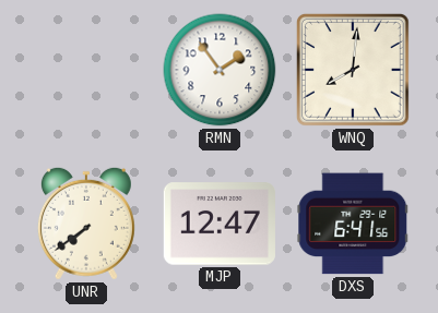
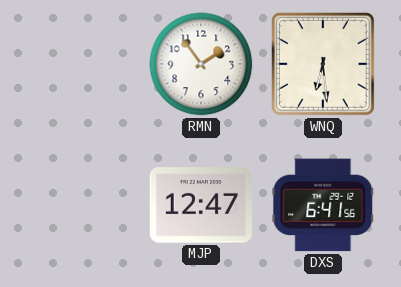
WNQ: 8:01 -> 6:29
UNR: 7:39 -> none
